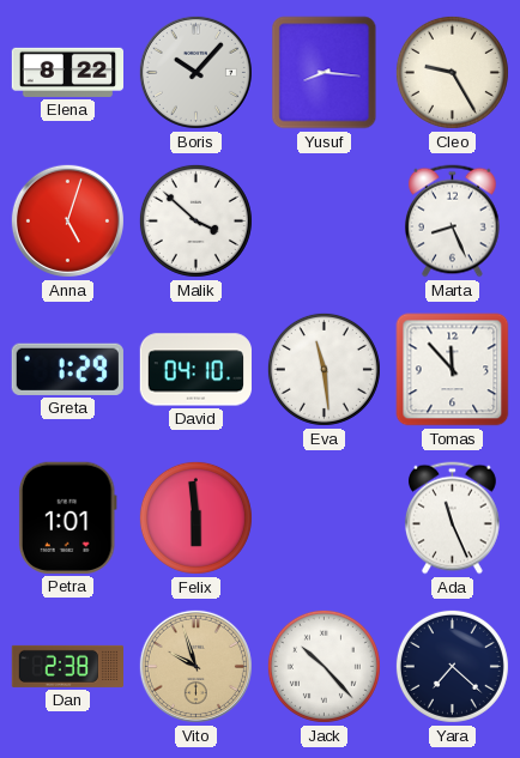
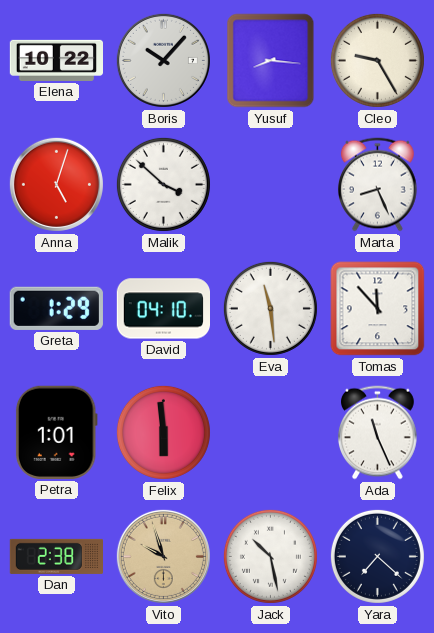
Elena: 8:22 -> 10:22
Jack: 10:23 -> 10:28
